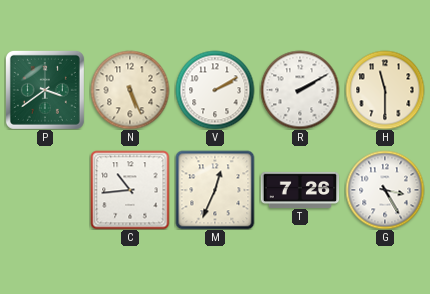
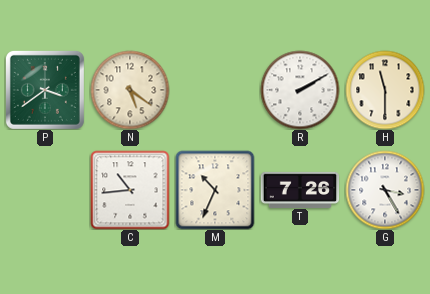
N: 5:26 -> 5:21
V: 2:10 -> none
M: 12:34 -> 10:34
